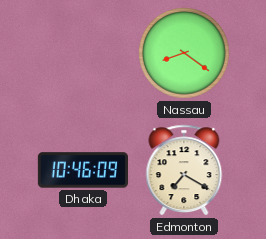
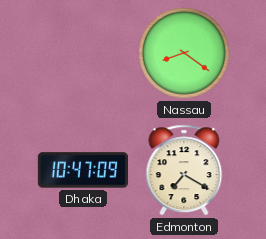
Dhaka: 10:46 -> 10:47
